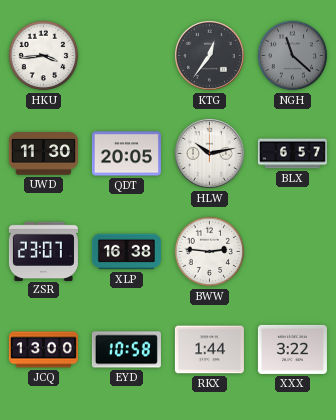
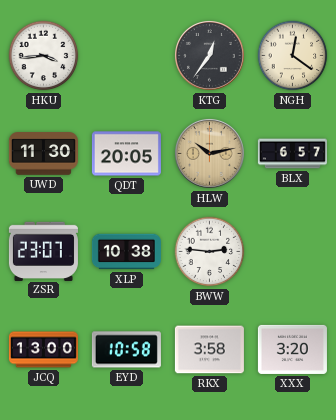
NGH: 11:22 -> 12:21
NGH dial: grey -> cream
HLW dial: white -> champagne
XLP: 16:38 -> 10:38
RKX: 1:44 -> 3:58
XXX: 3:22 -> 3:20
